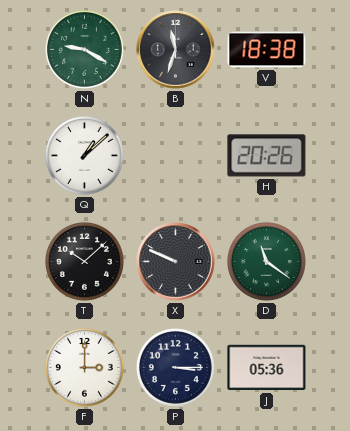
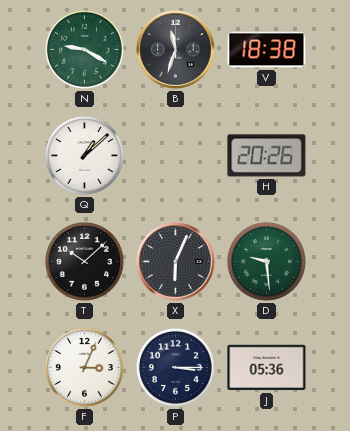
X: 9:49 -> 6:04
D: 11:21 -> 9:29
F: 3:00 -> 3:04
